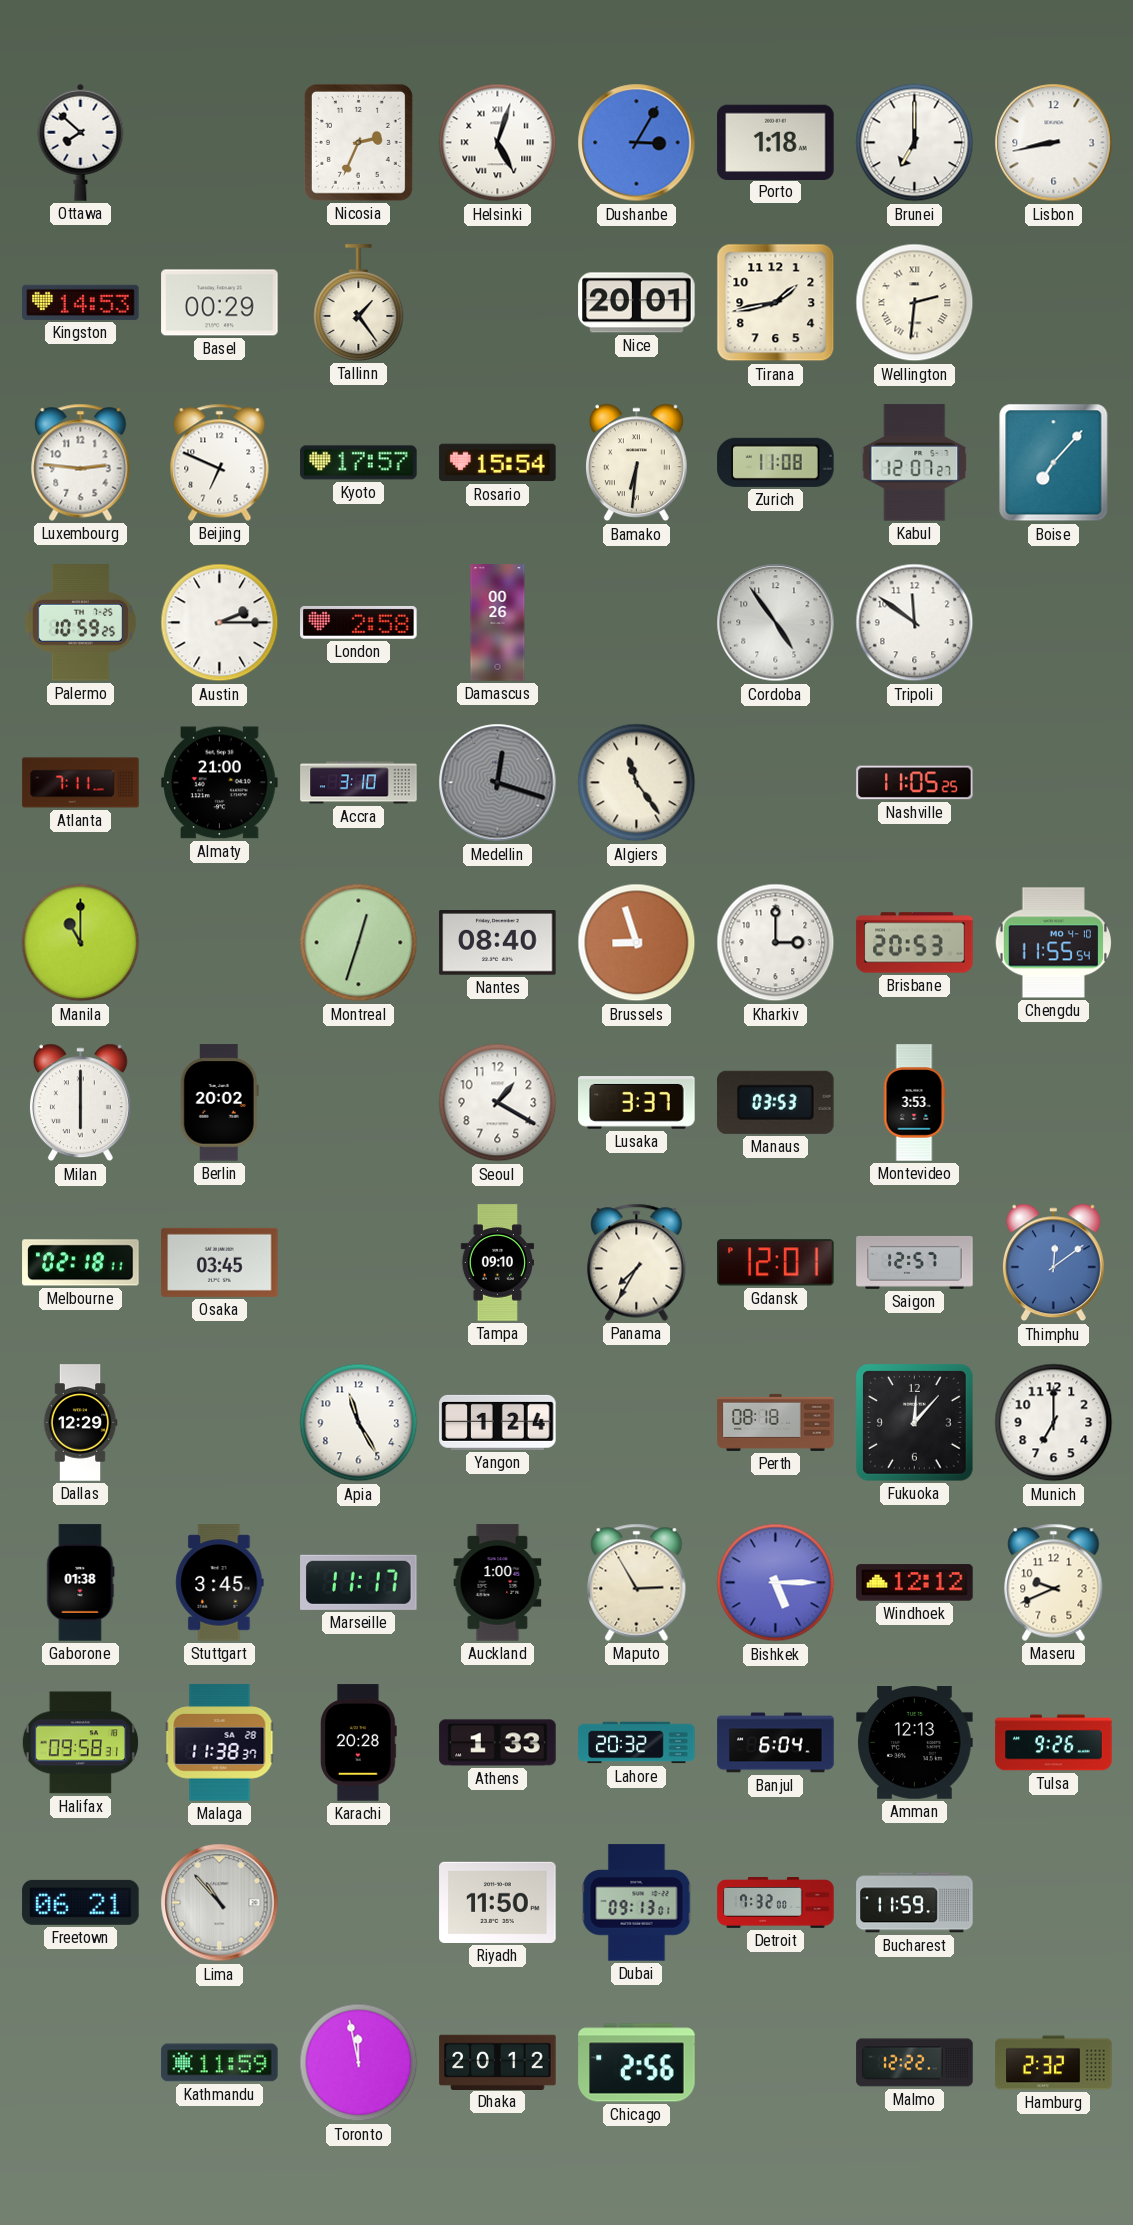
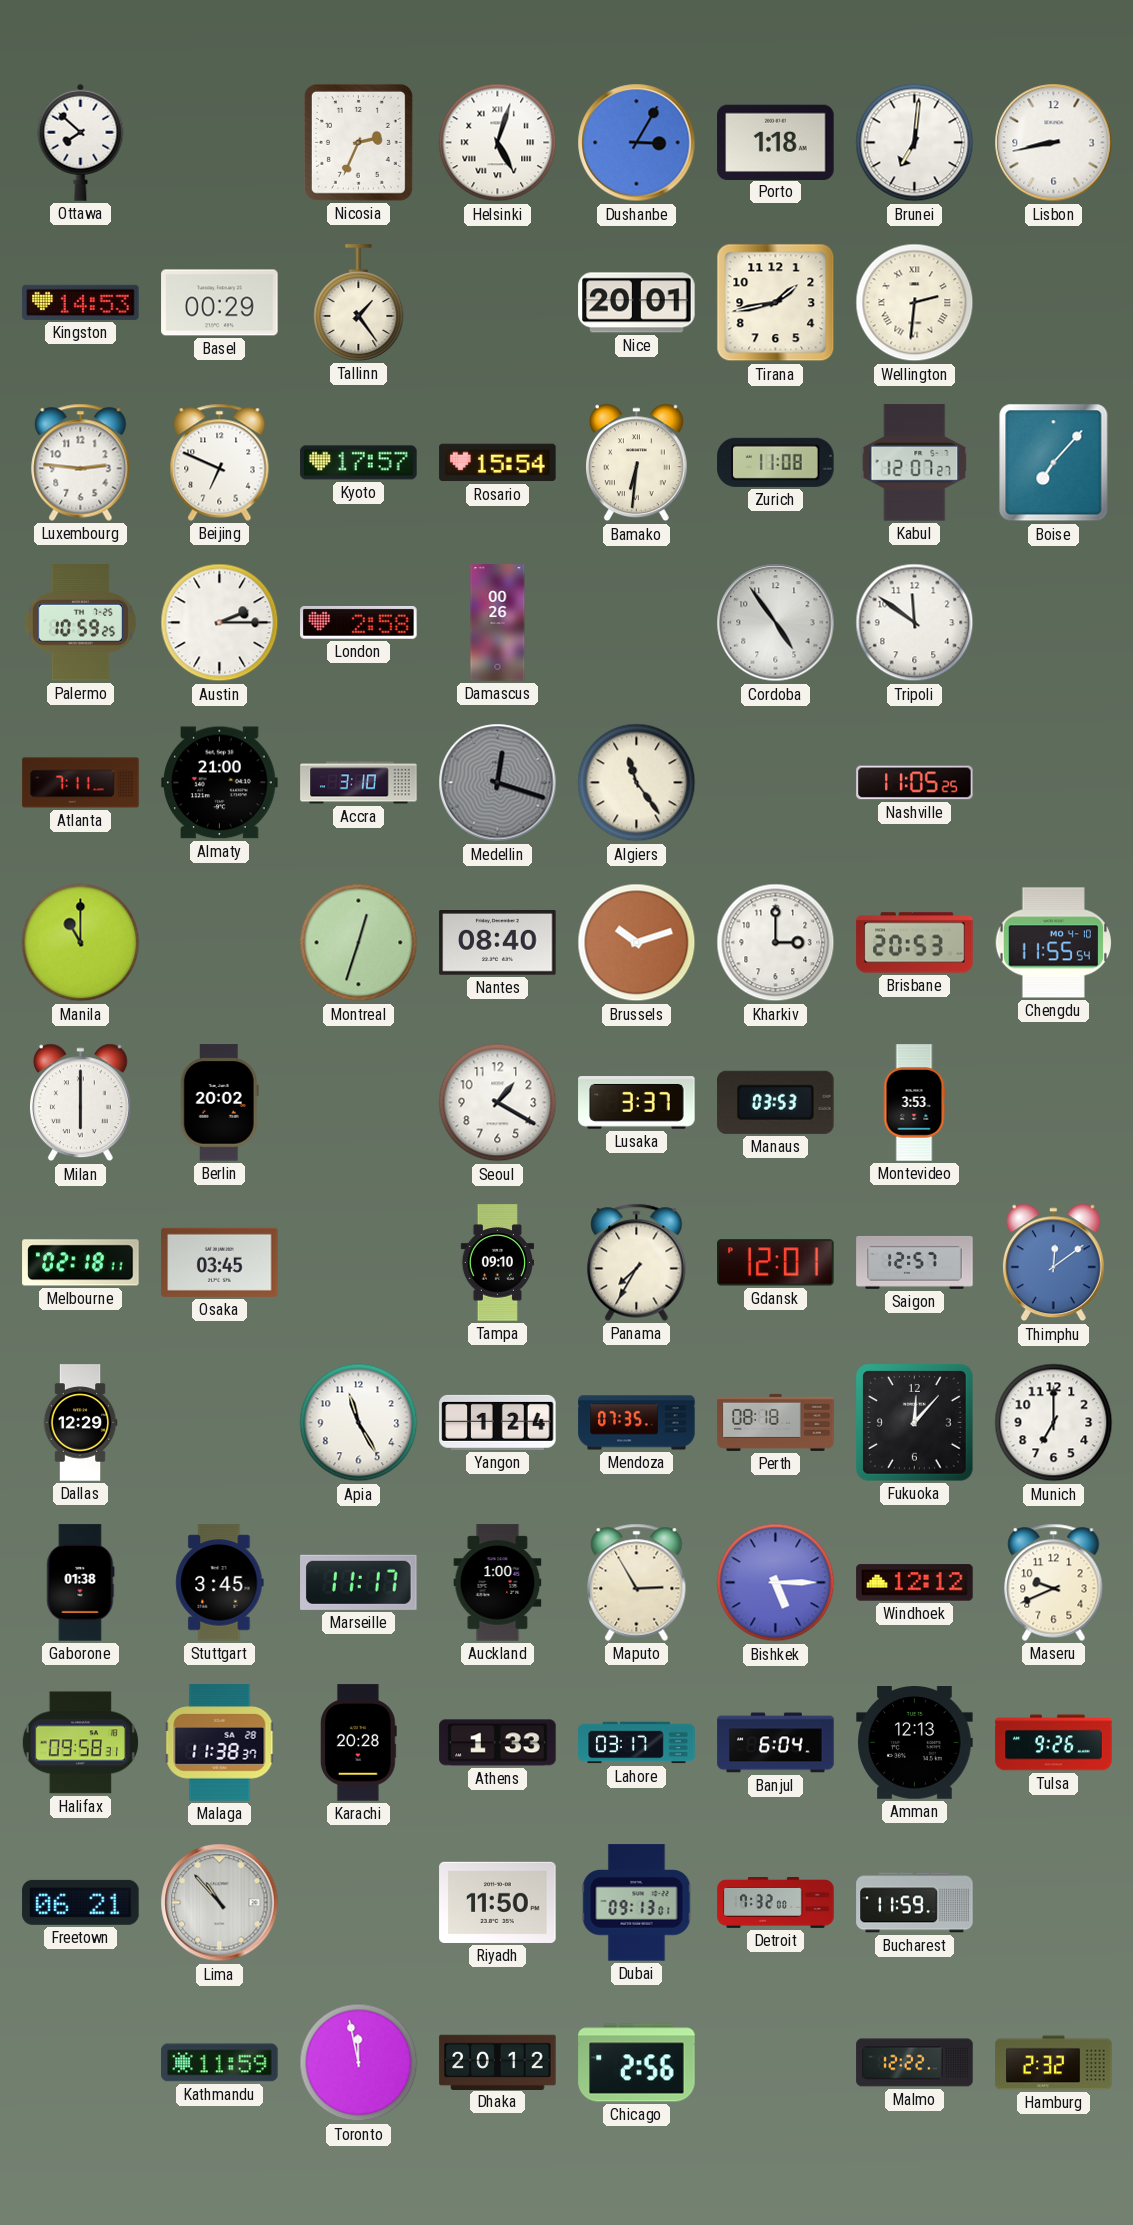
Brunei: 7:00 -> 7:01
Brussels: 8:57 -> 10:12
Mendoza: none -> 07:35
Lahore: 20:32 -> 03:17
